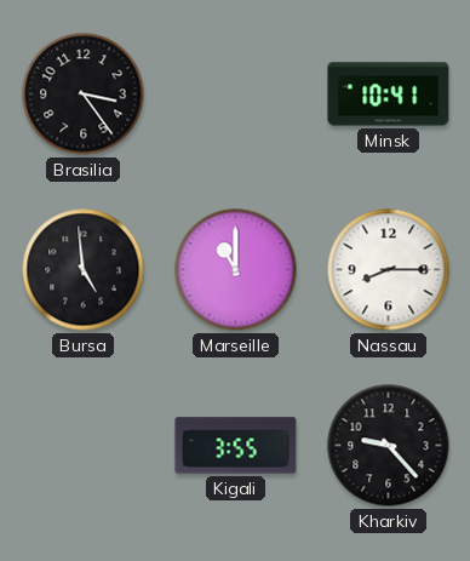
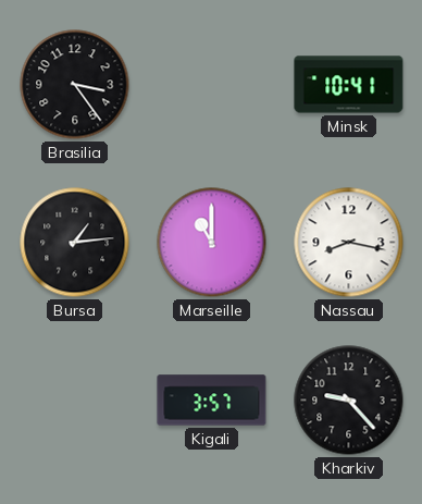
Bursa: 4:59 -> 1:14
Nassau: 8:15 -> 8:17
Kigali: 3:55 -> 3:57
